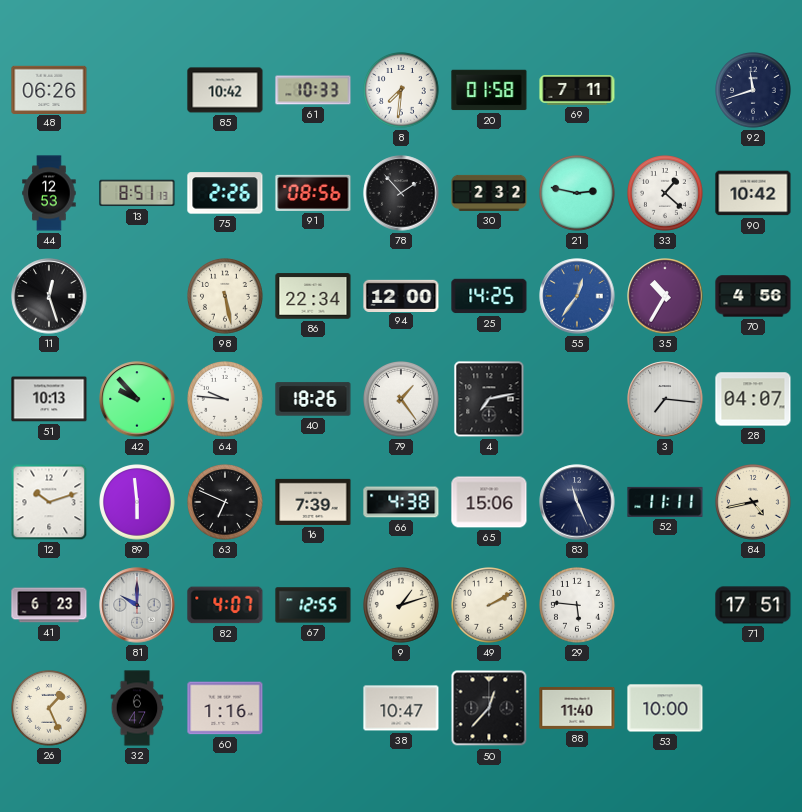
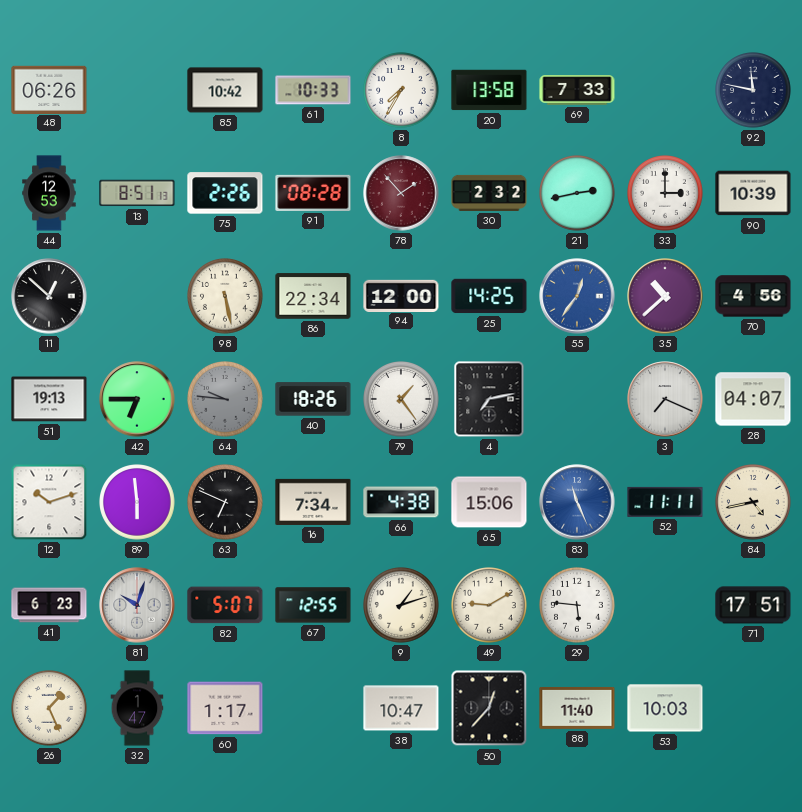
8: 7:31 -> 7:35
20: 01:58 -> 13:58
69: 7:11 -> 7:33
92: 11:42 -> 11:47
91: 08:56 -> 08:28
78 dial: black -> burgundy
21: 2:47 -> 2:43
33: 1:22 -> 3:00
90: 10:42 -> 10:39
11: 12:27 -> 12:52
35: 10:35 -> 10:38
51: 10:13 -> 19:13
42: 9:53 -> 6:45
64 dial: white -> grey
3: 7:16 -> 7:19
16: 7:39 -> 7:34
83 dial: navy -> blue
81: 10:00 -> 10:03
82: 4:07 -> 5:07
49: 2:10 -> 9:10
32: 6:47 -> 1:47
60: 1:16 -> 1:17
53: 10:00 -> 10:03
